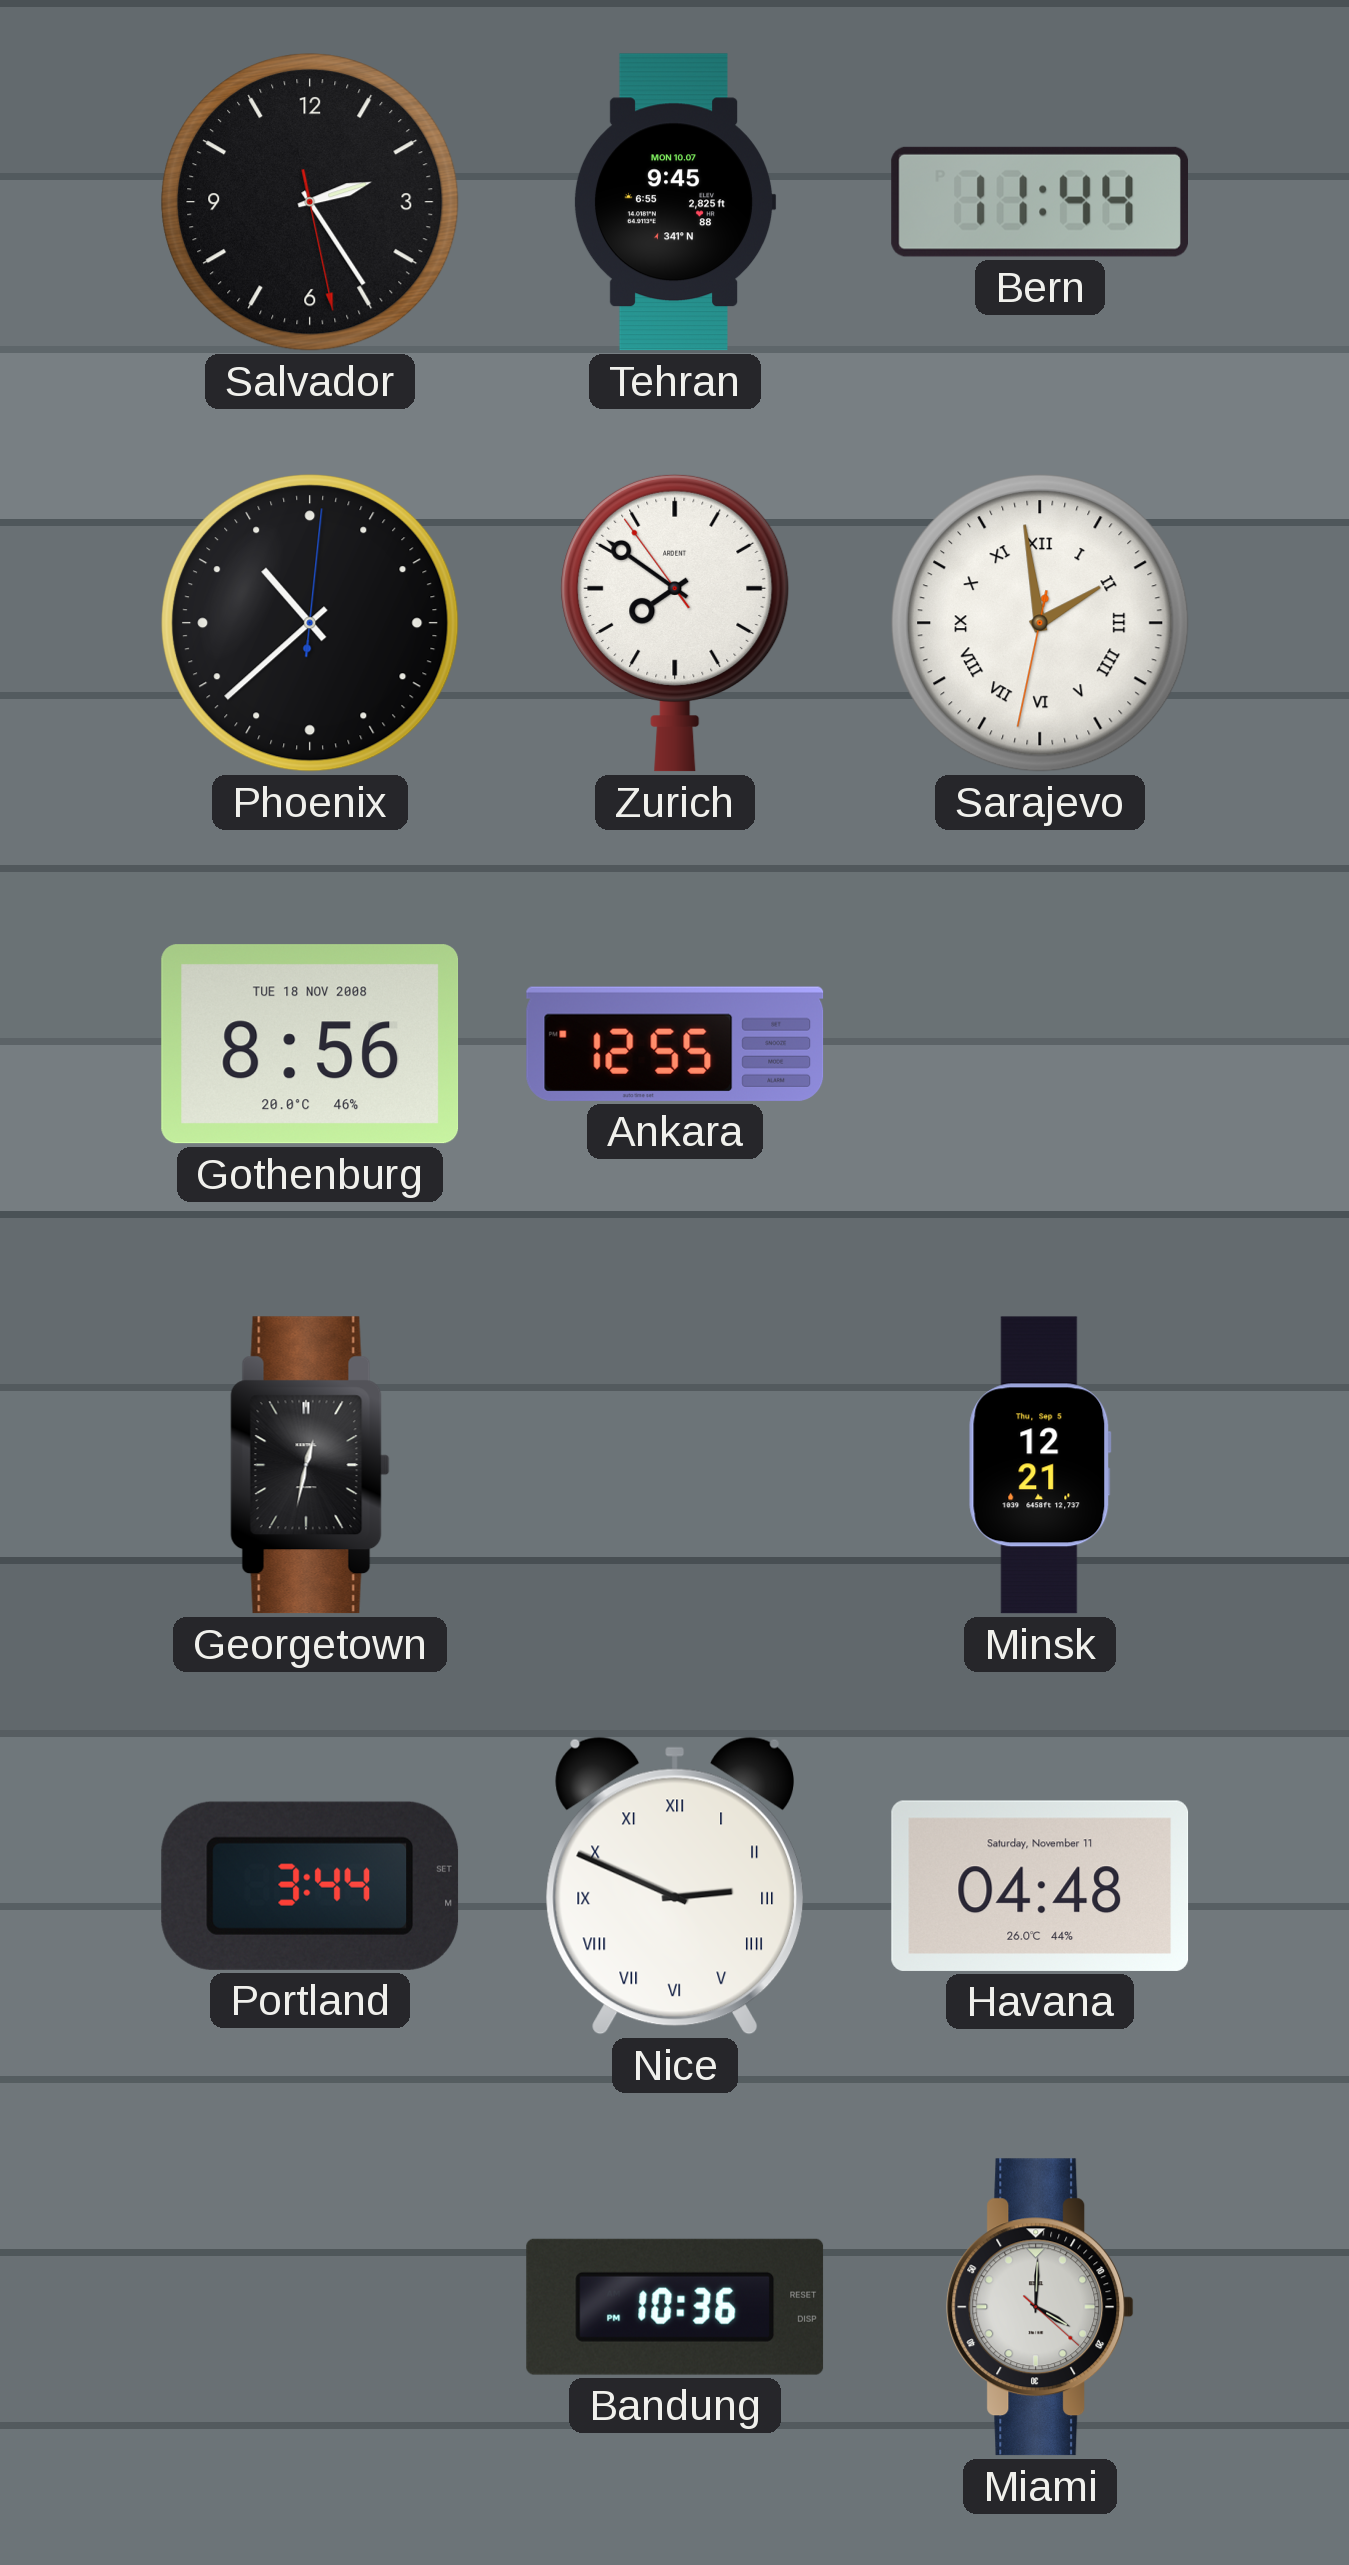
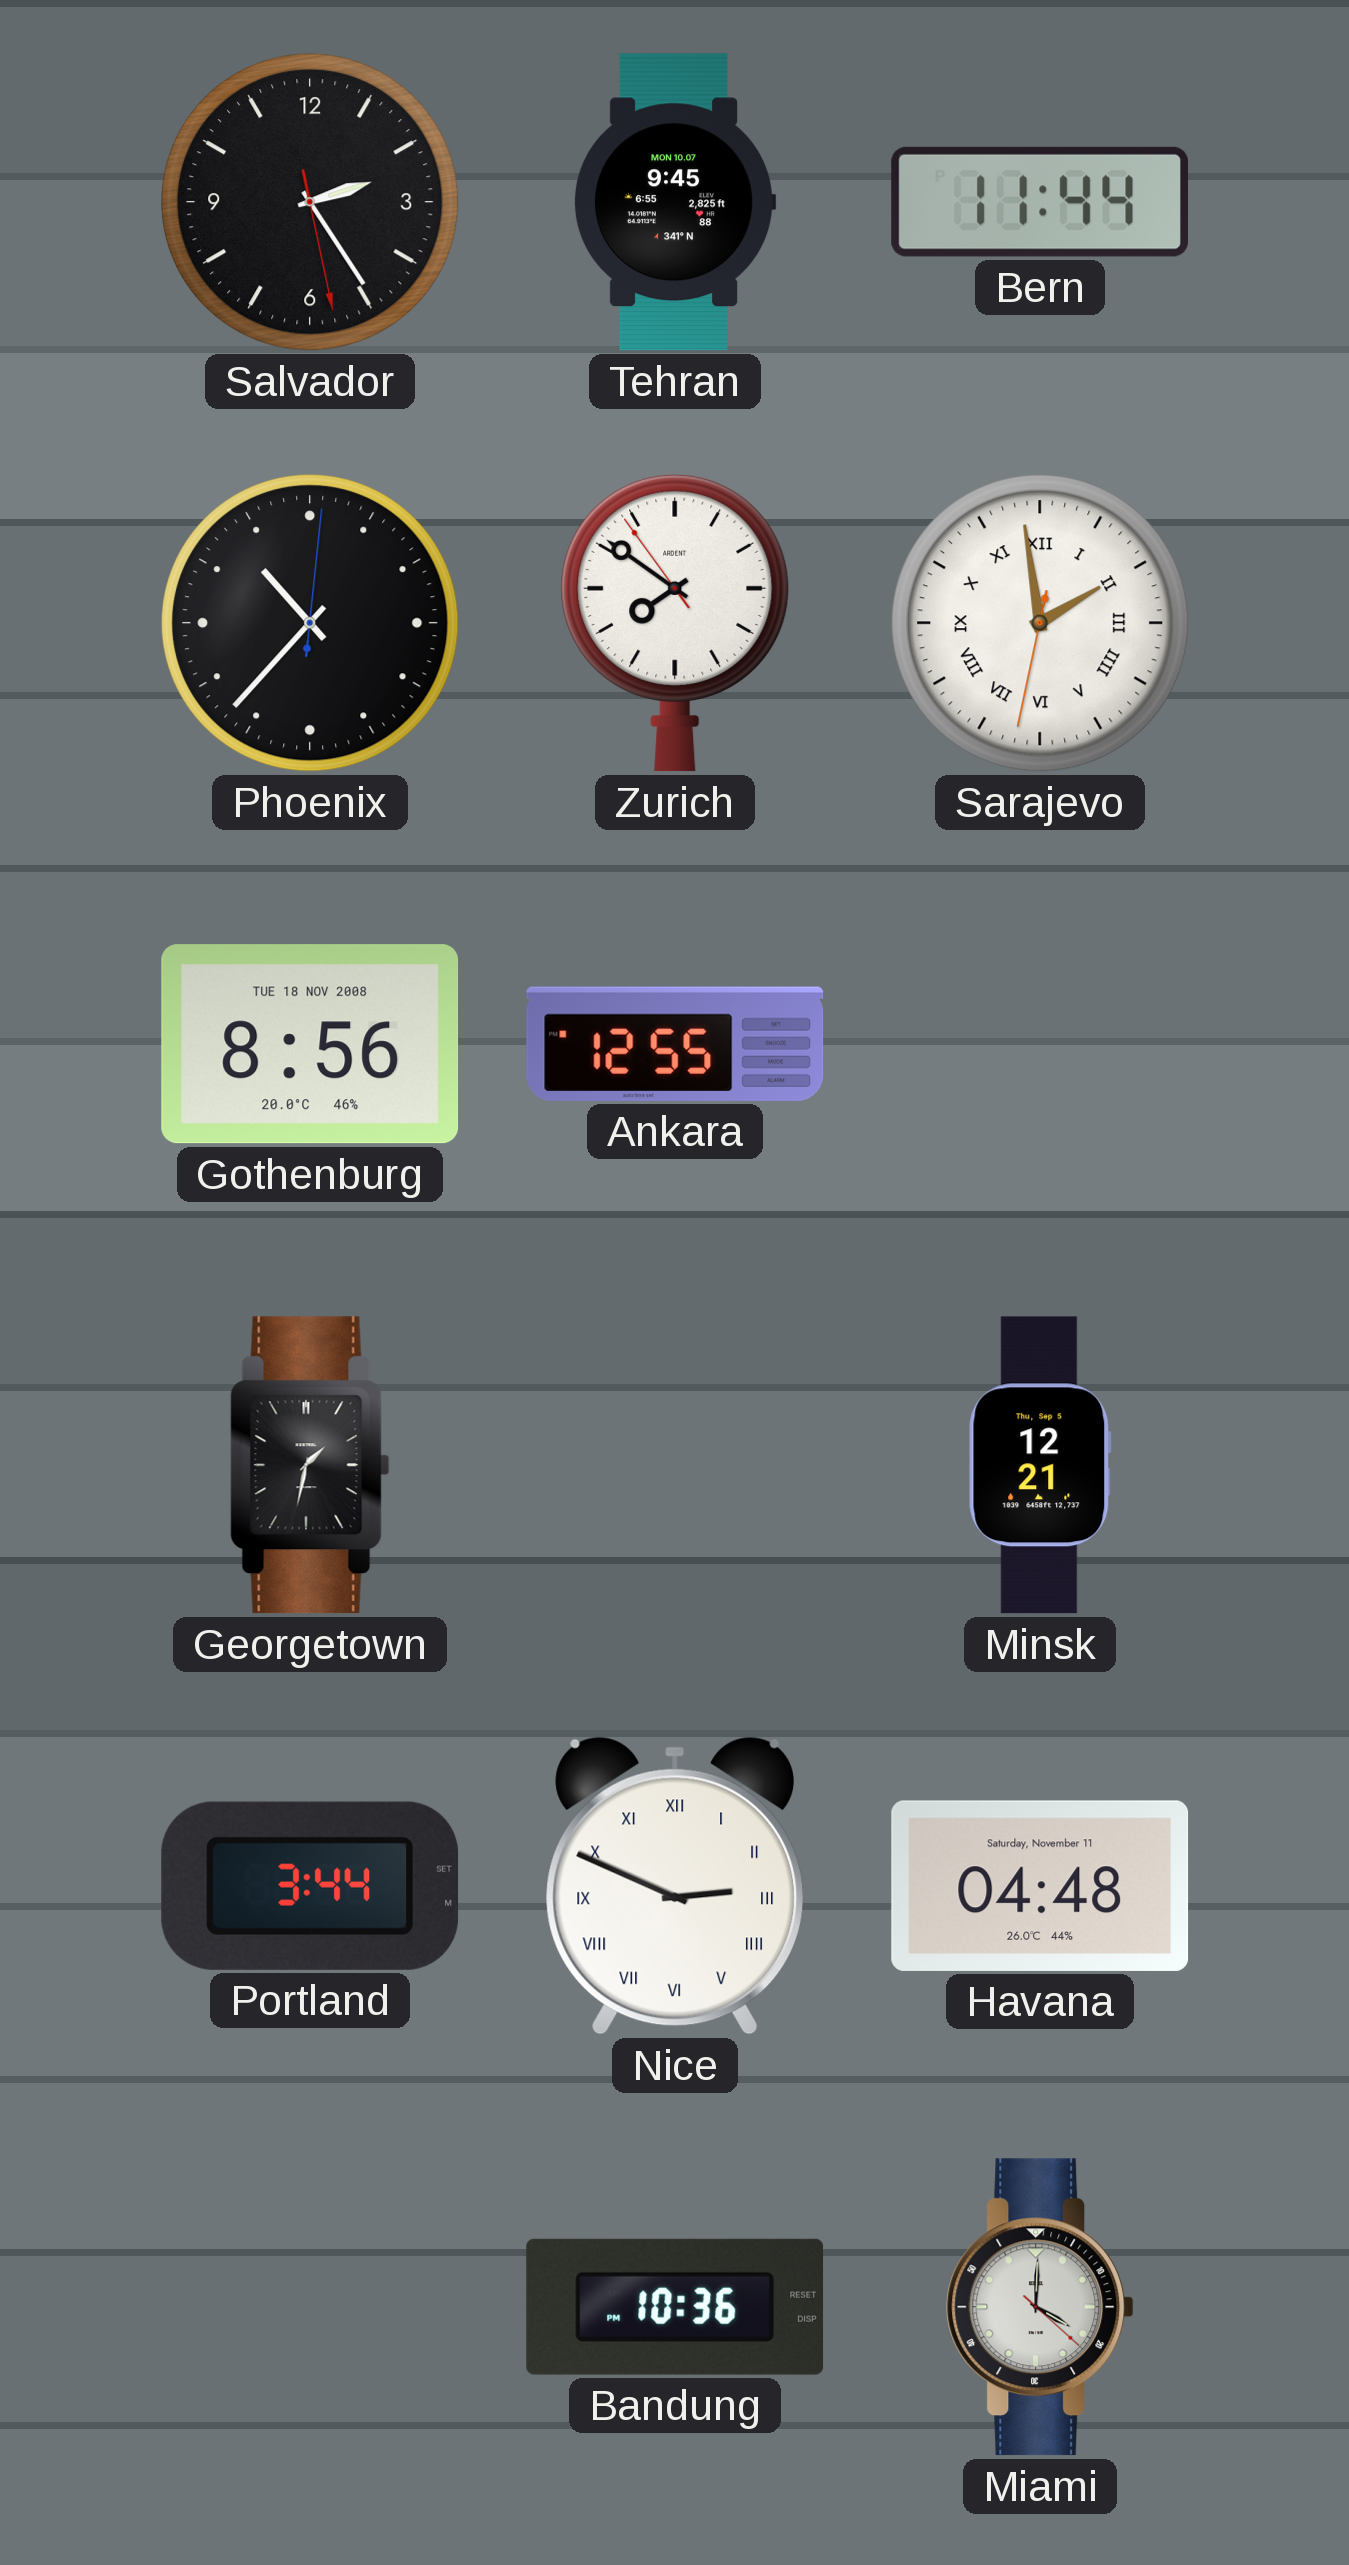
Phoenix: 10:38 -> 10:37
Georgetown: 12:32 -> 1:32
